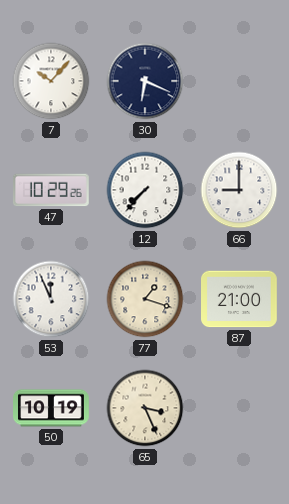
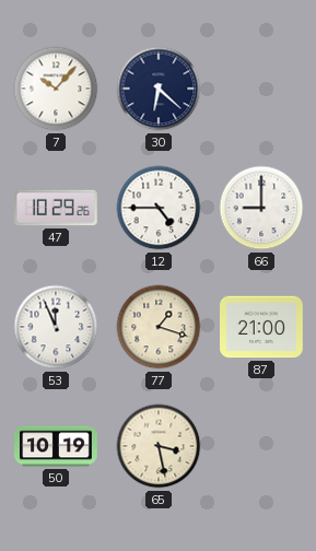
30: 6:19 -> 6:22
12: 7:37 -> 4:45
65: 3:26 -> 3:28
